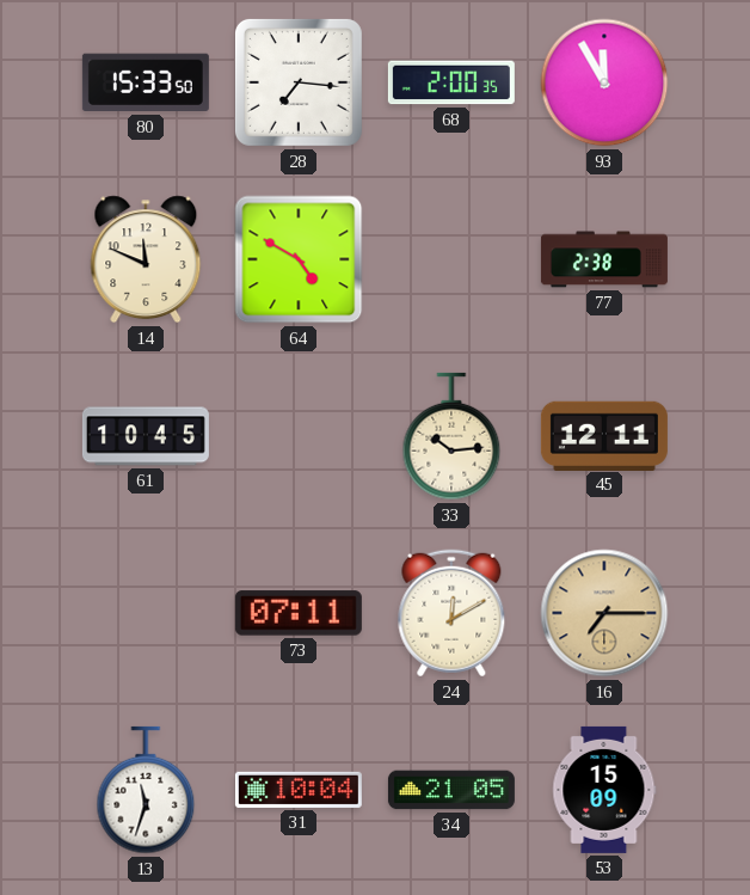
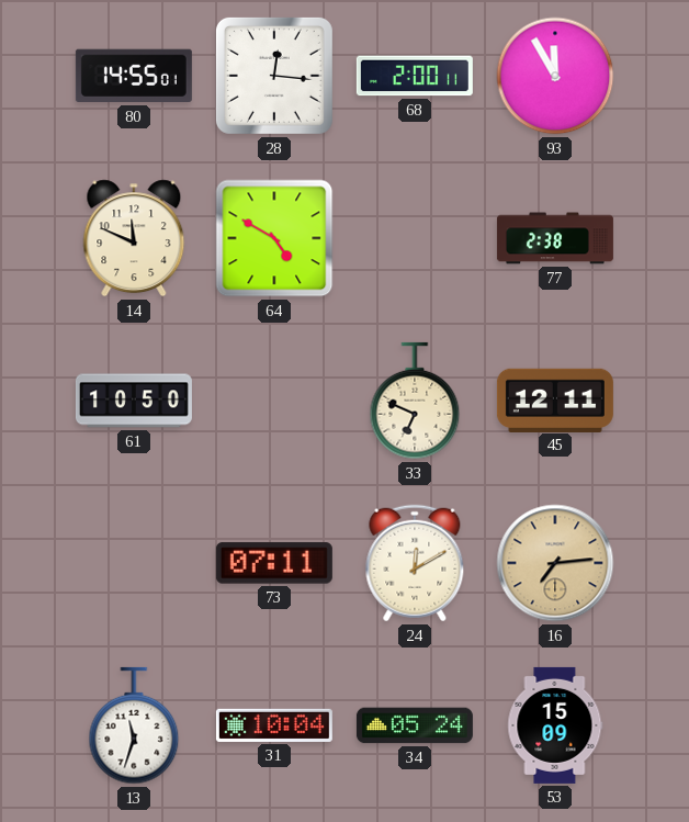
80: 15:33 -> 14:55
28: 7:16 -> 12:16
68: 2:00:35 -> 2:00:11
61: 10:45 -> 10:50
33: 10:14 -> 6:49
16: 7:15 -> 7:14
34: 21:05 -> 05:24
